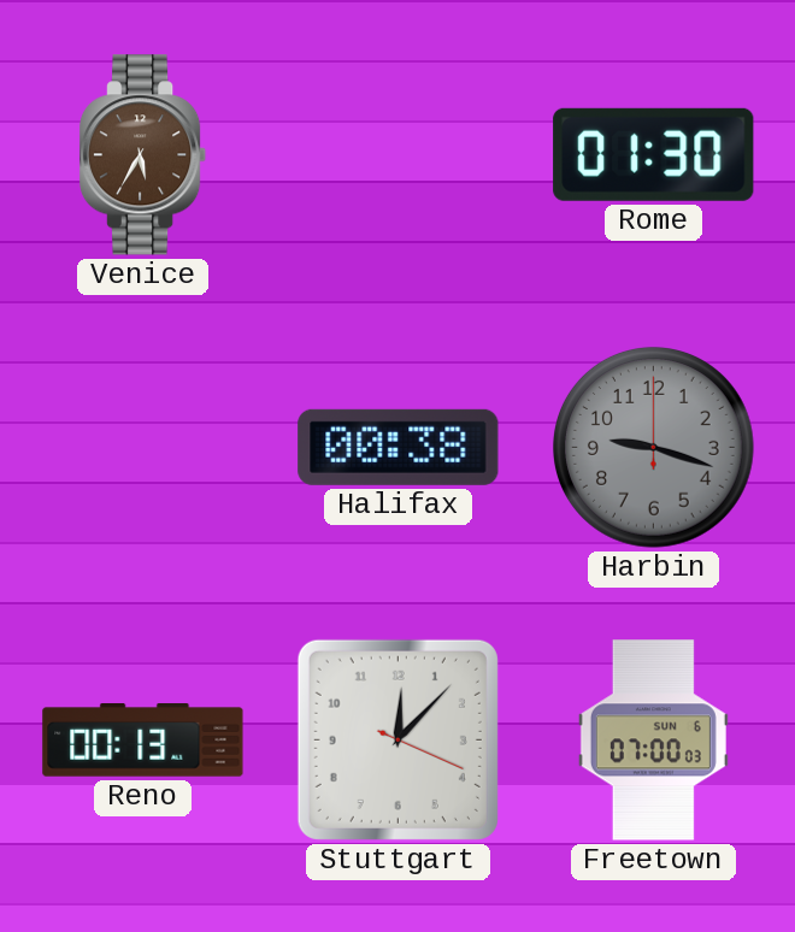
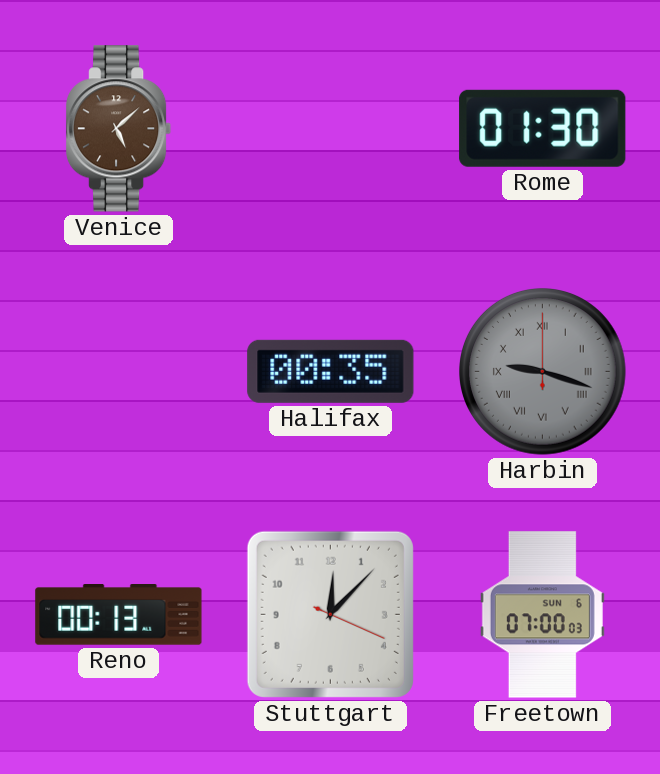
Venice: 5:35 -> 5:08
Halifax: 00:38 -> 00:35
Harbin numerals: Arabic -> Roman
